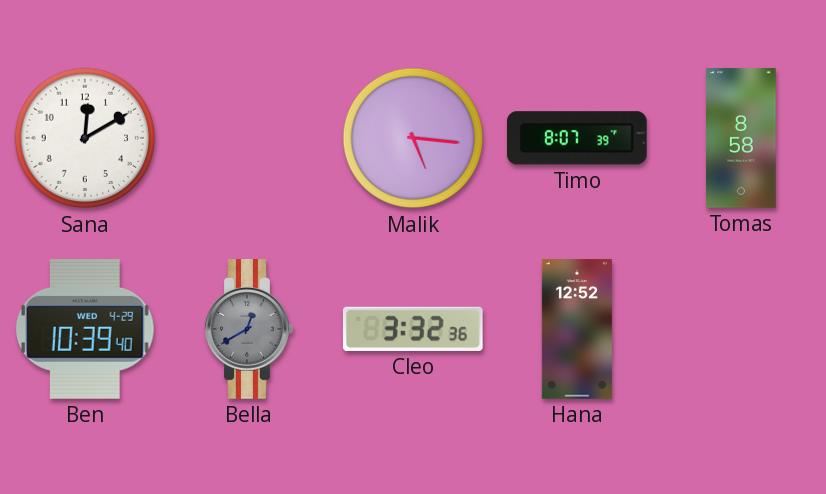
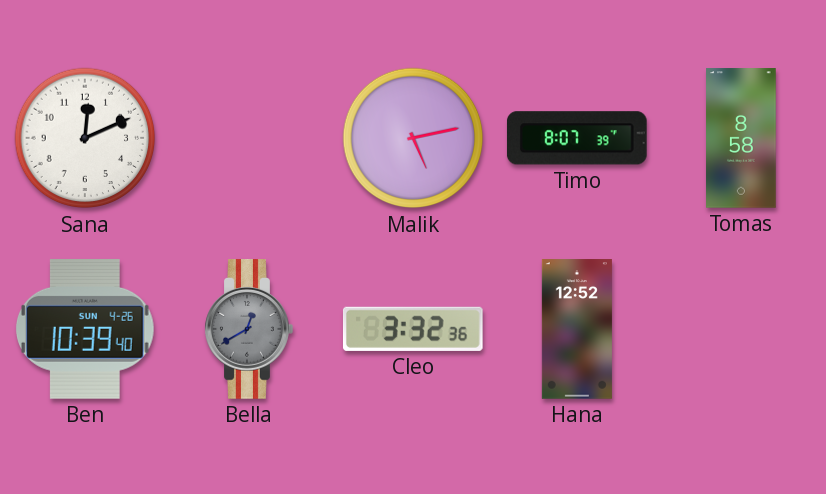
Sana: 12:10 -> 12:11
Malik: 5:16 -> 5:13
Ben date: WED 4-29 -> SUN 4-26
